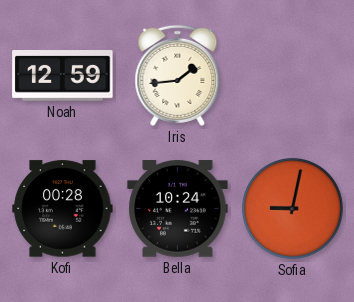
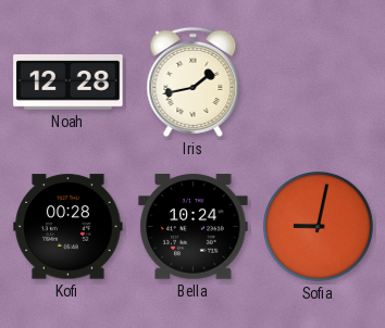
Noah: 12:59 -> 12:28
Iris: 1:44 -> 1:43
